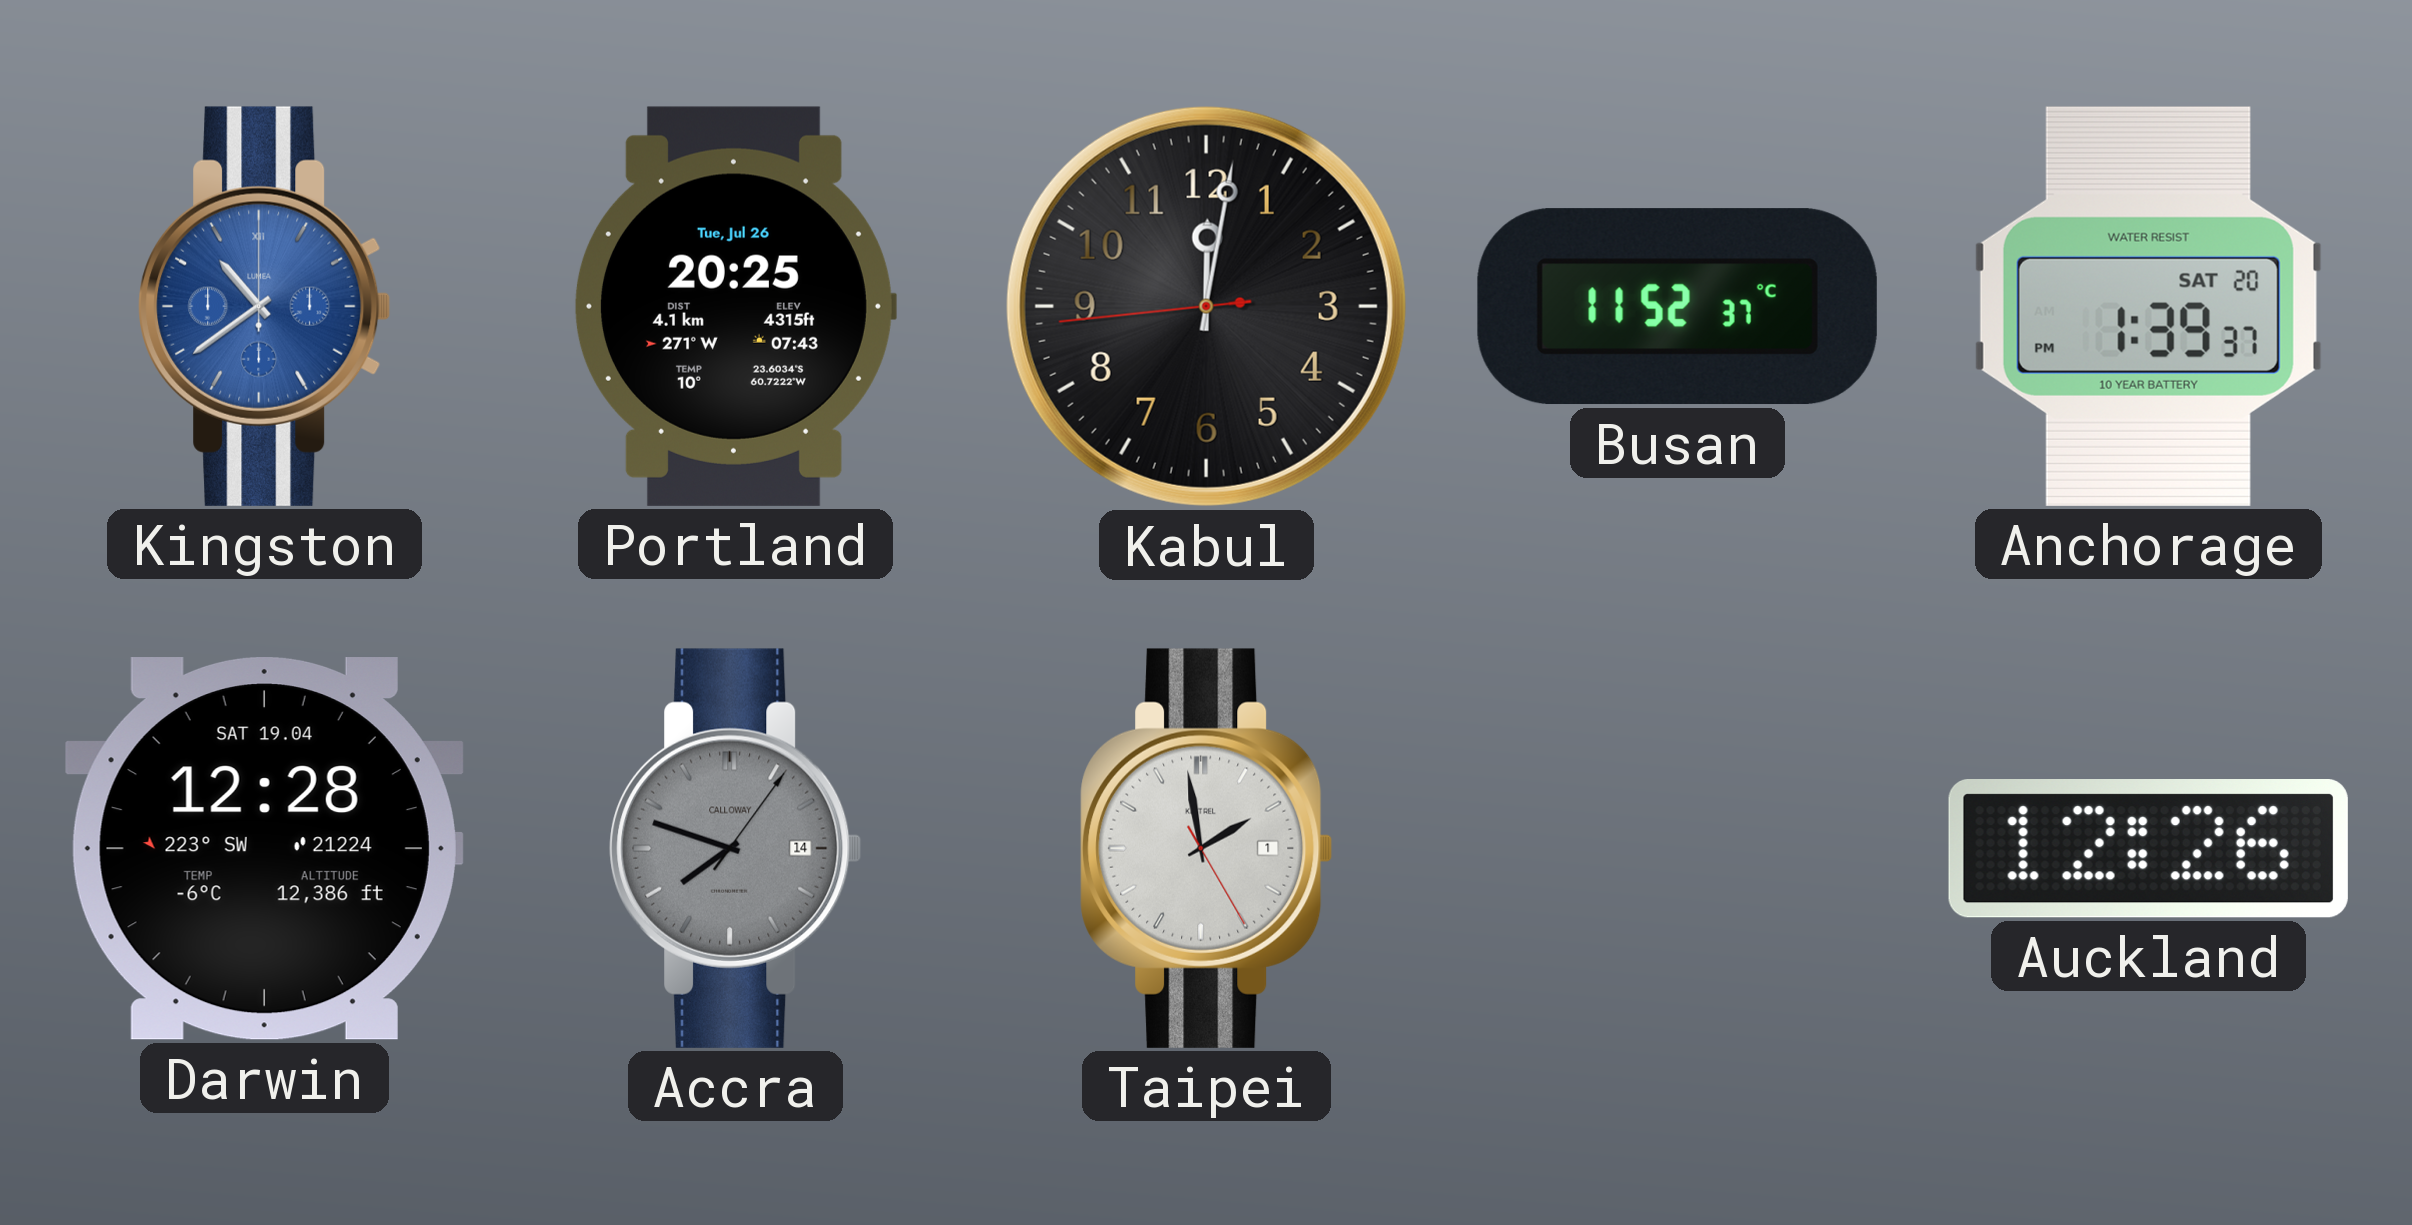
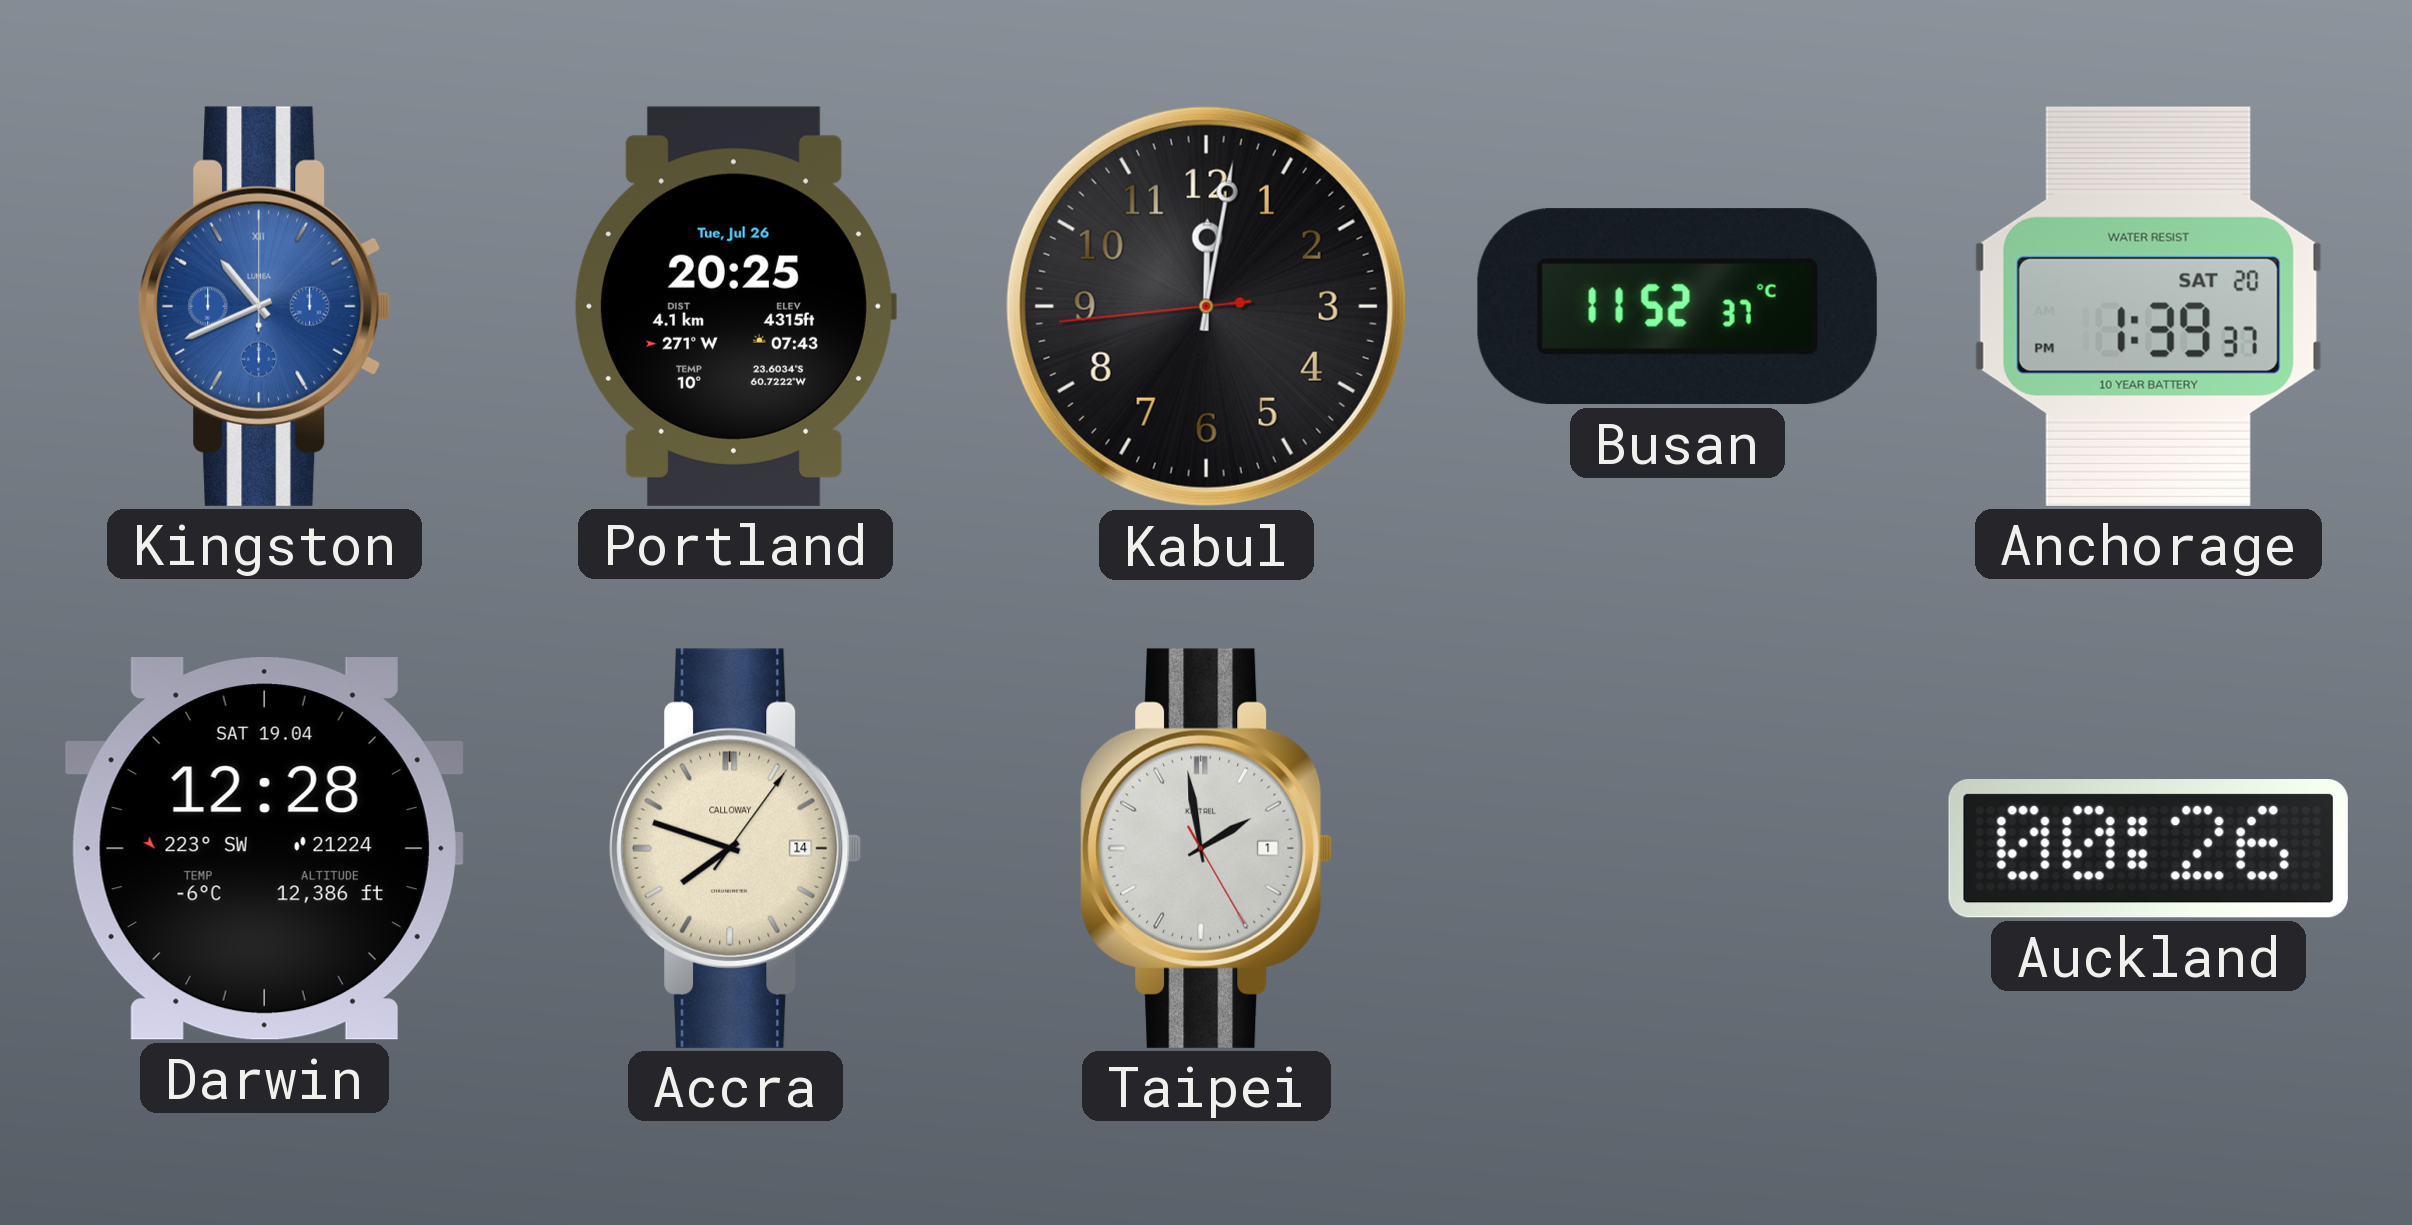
Kingston: 10:39 -> 10:41
Accra dial: grey -> cream
Auckland: 12:26 -> 00:26
